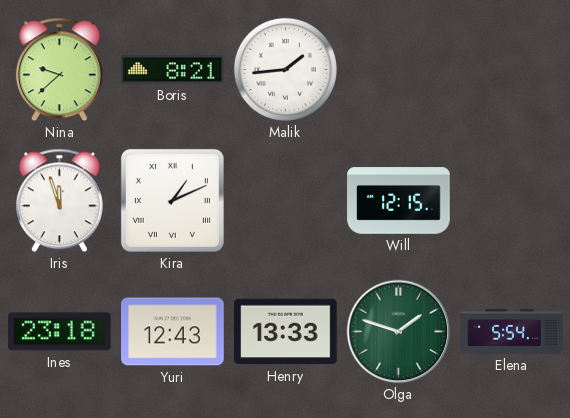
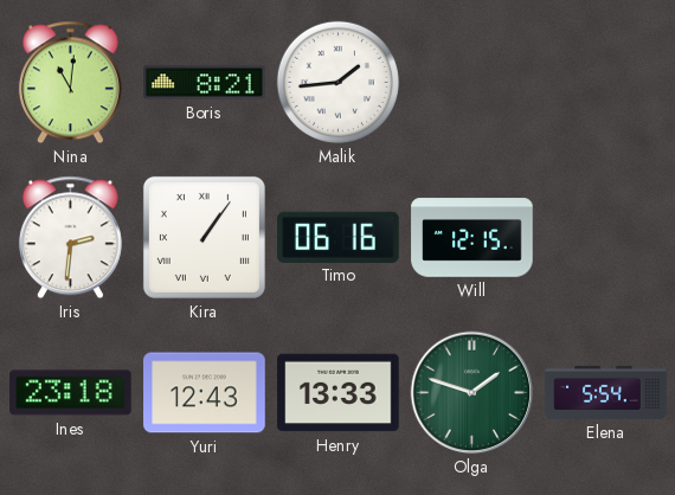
Nina: 9:38 -> 11:01
Iris: 11:57 -> 2:31
Kira: 1:11 -> 1:06
Timo: none -> 06:16
